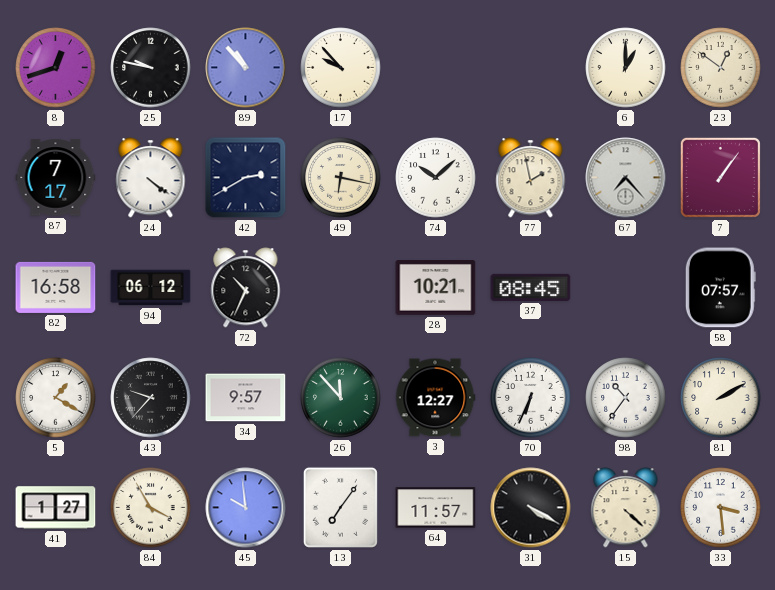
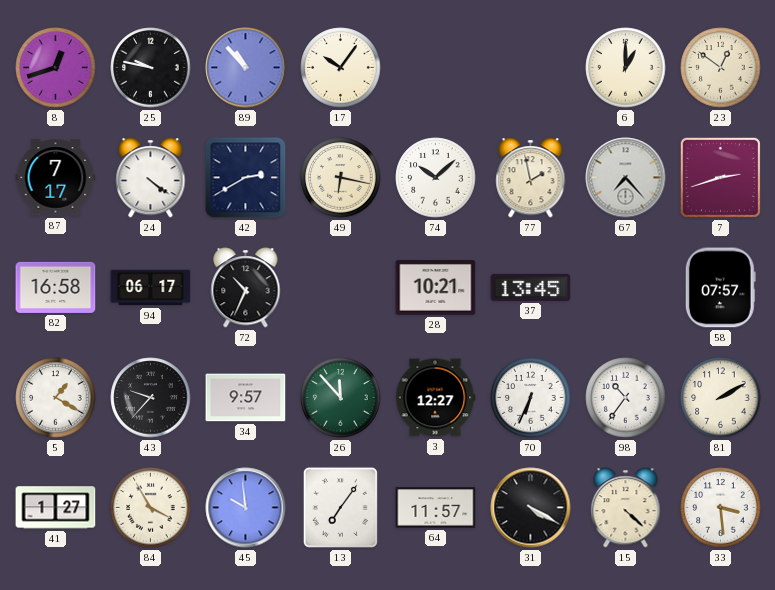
17: 9:53 -> 10:06
7: 1:06 -> 2:42
94: 06:12 -> 06:17
37: 08:45 -> 13:45
